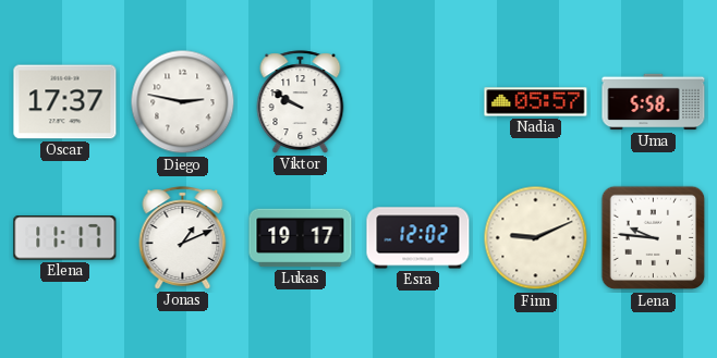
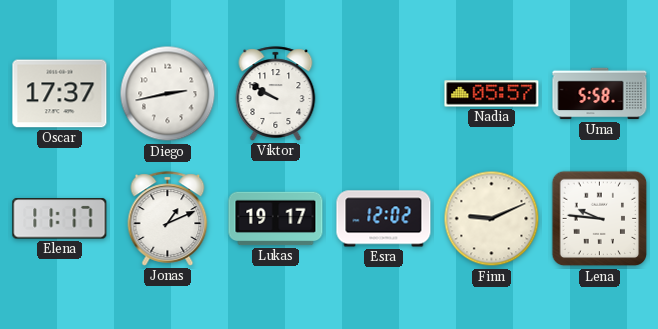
Diego: 2:47 -> 2:43
